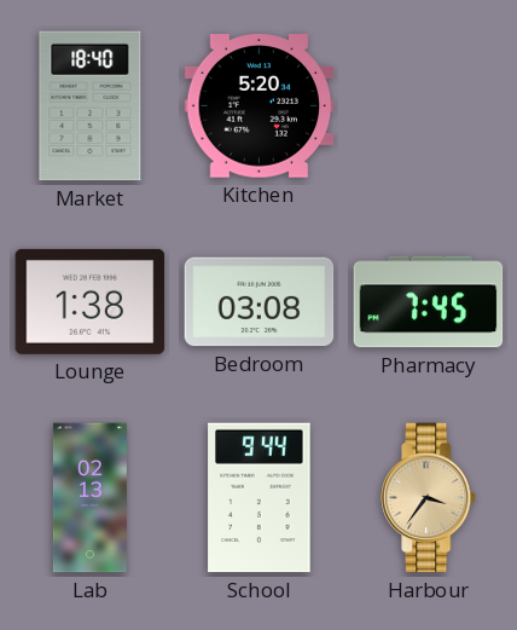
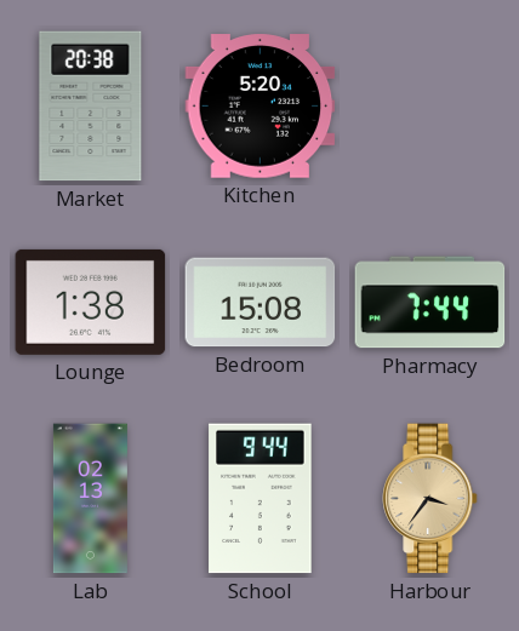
Market: 18:40 -> 20:38
Bedroom: 03:08 -> 15:08
Pharmacy: 7:45 -> 7:44
